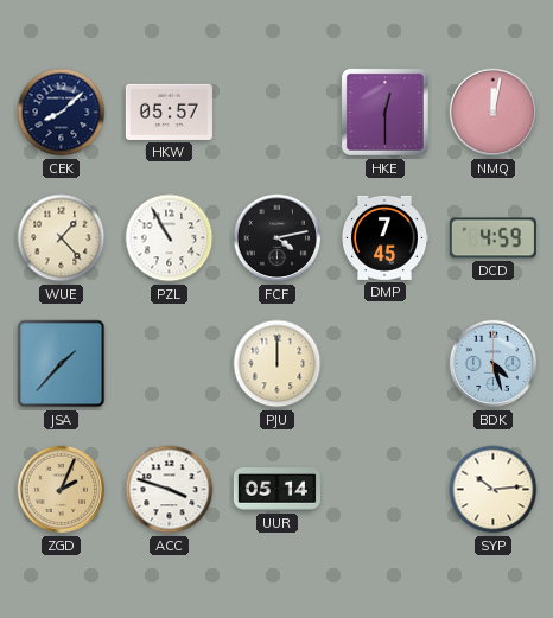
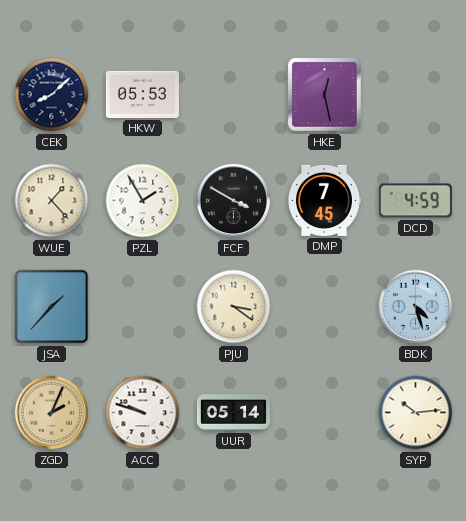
HKW: 05:57 -> 05:53
HKE: 12:30 -> 12:28
NMQ: 12:02 -> none
PZL: 10:55 -> 1:55
FCF: 4:13 -> 3:50
PJU: 12:00 -> 3:21
ACC: 3:48 -> 9:48
